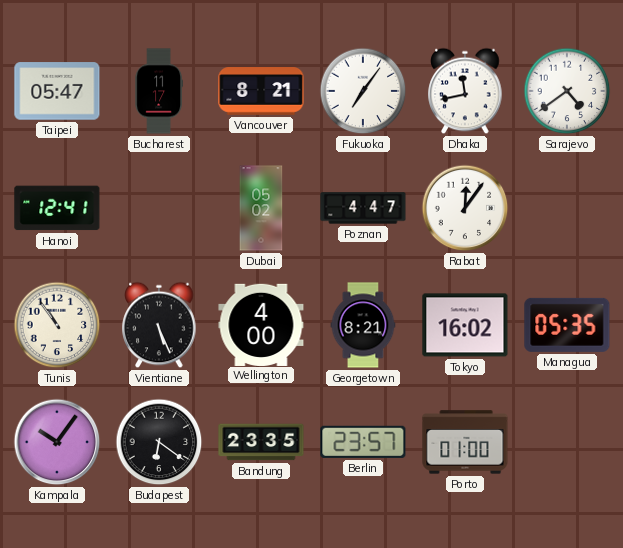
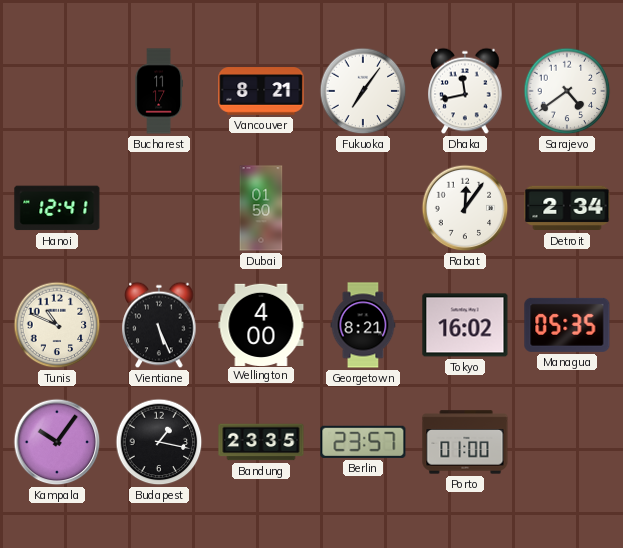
Taipei: 05:47 -> none
Dubai: 05:02 -> 01:50
Poznan: 4:47 -> none
Detroit: none -> 2:34
Tunis: 10:54 -> 10:49
Budapest: 6:21 -> 1:17
